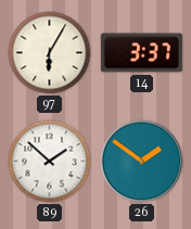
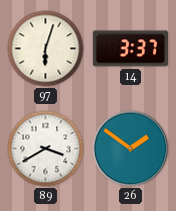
97: 6:05 -> 6:03
89: 1:52 -> 3:40
